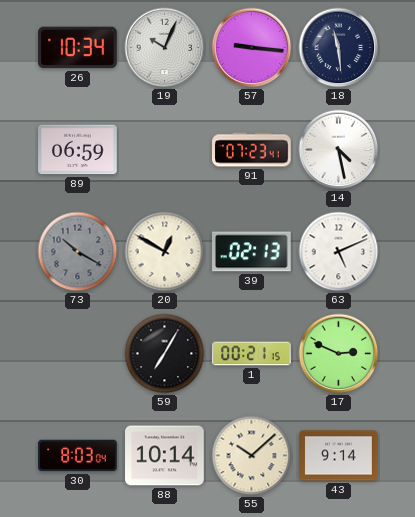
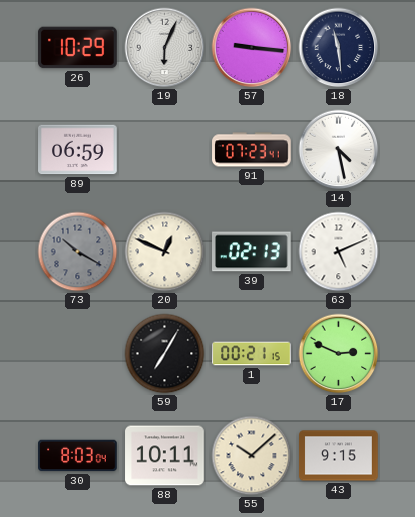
26: 10:34 -> 10:29
19: 10:04 -> 6:04
20: 12:50 -> 12:49
88: 10:14 -> 10:11
43: 9:14 -> 9:15
